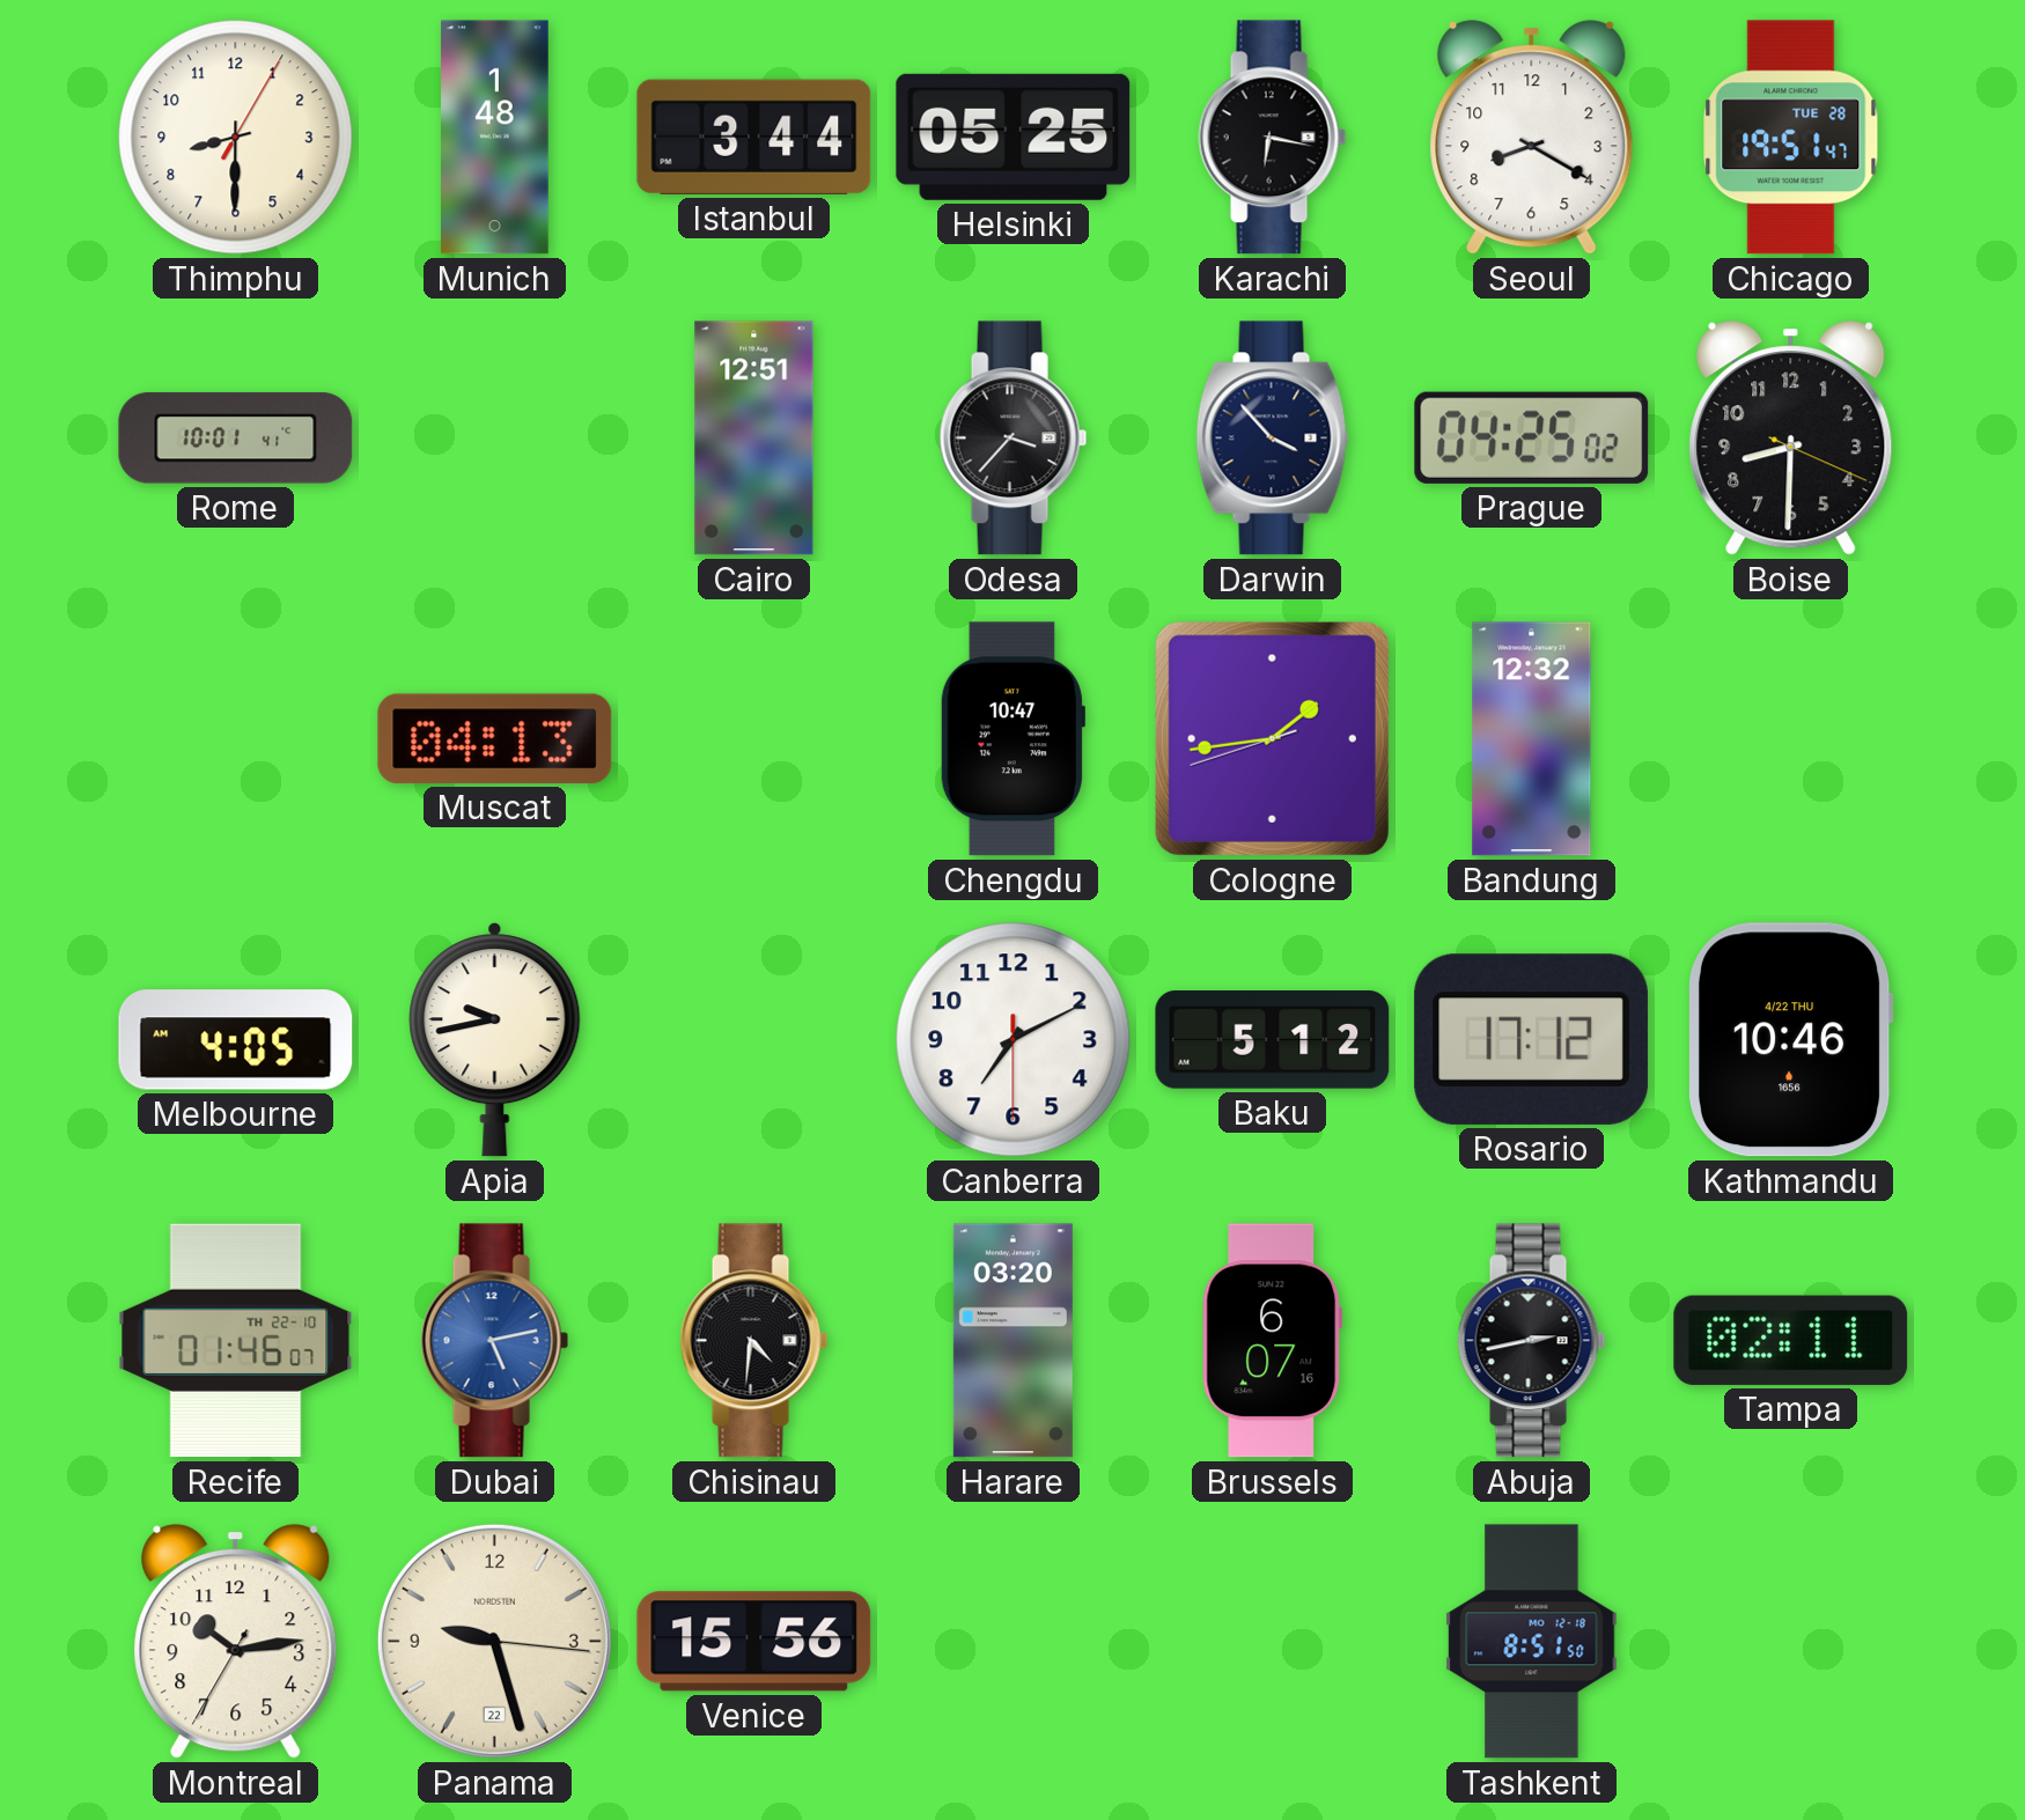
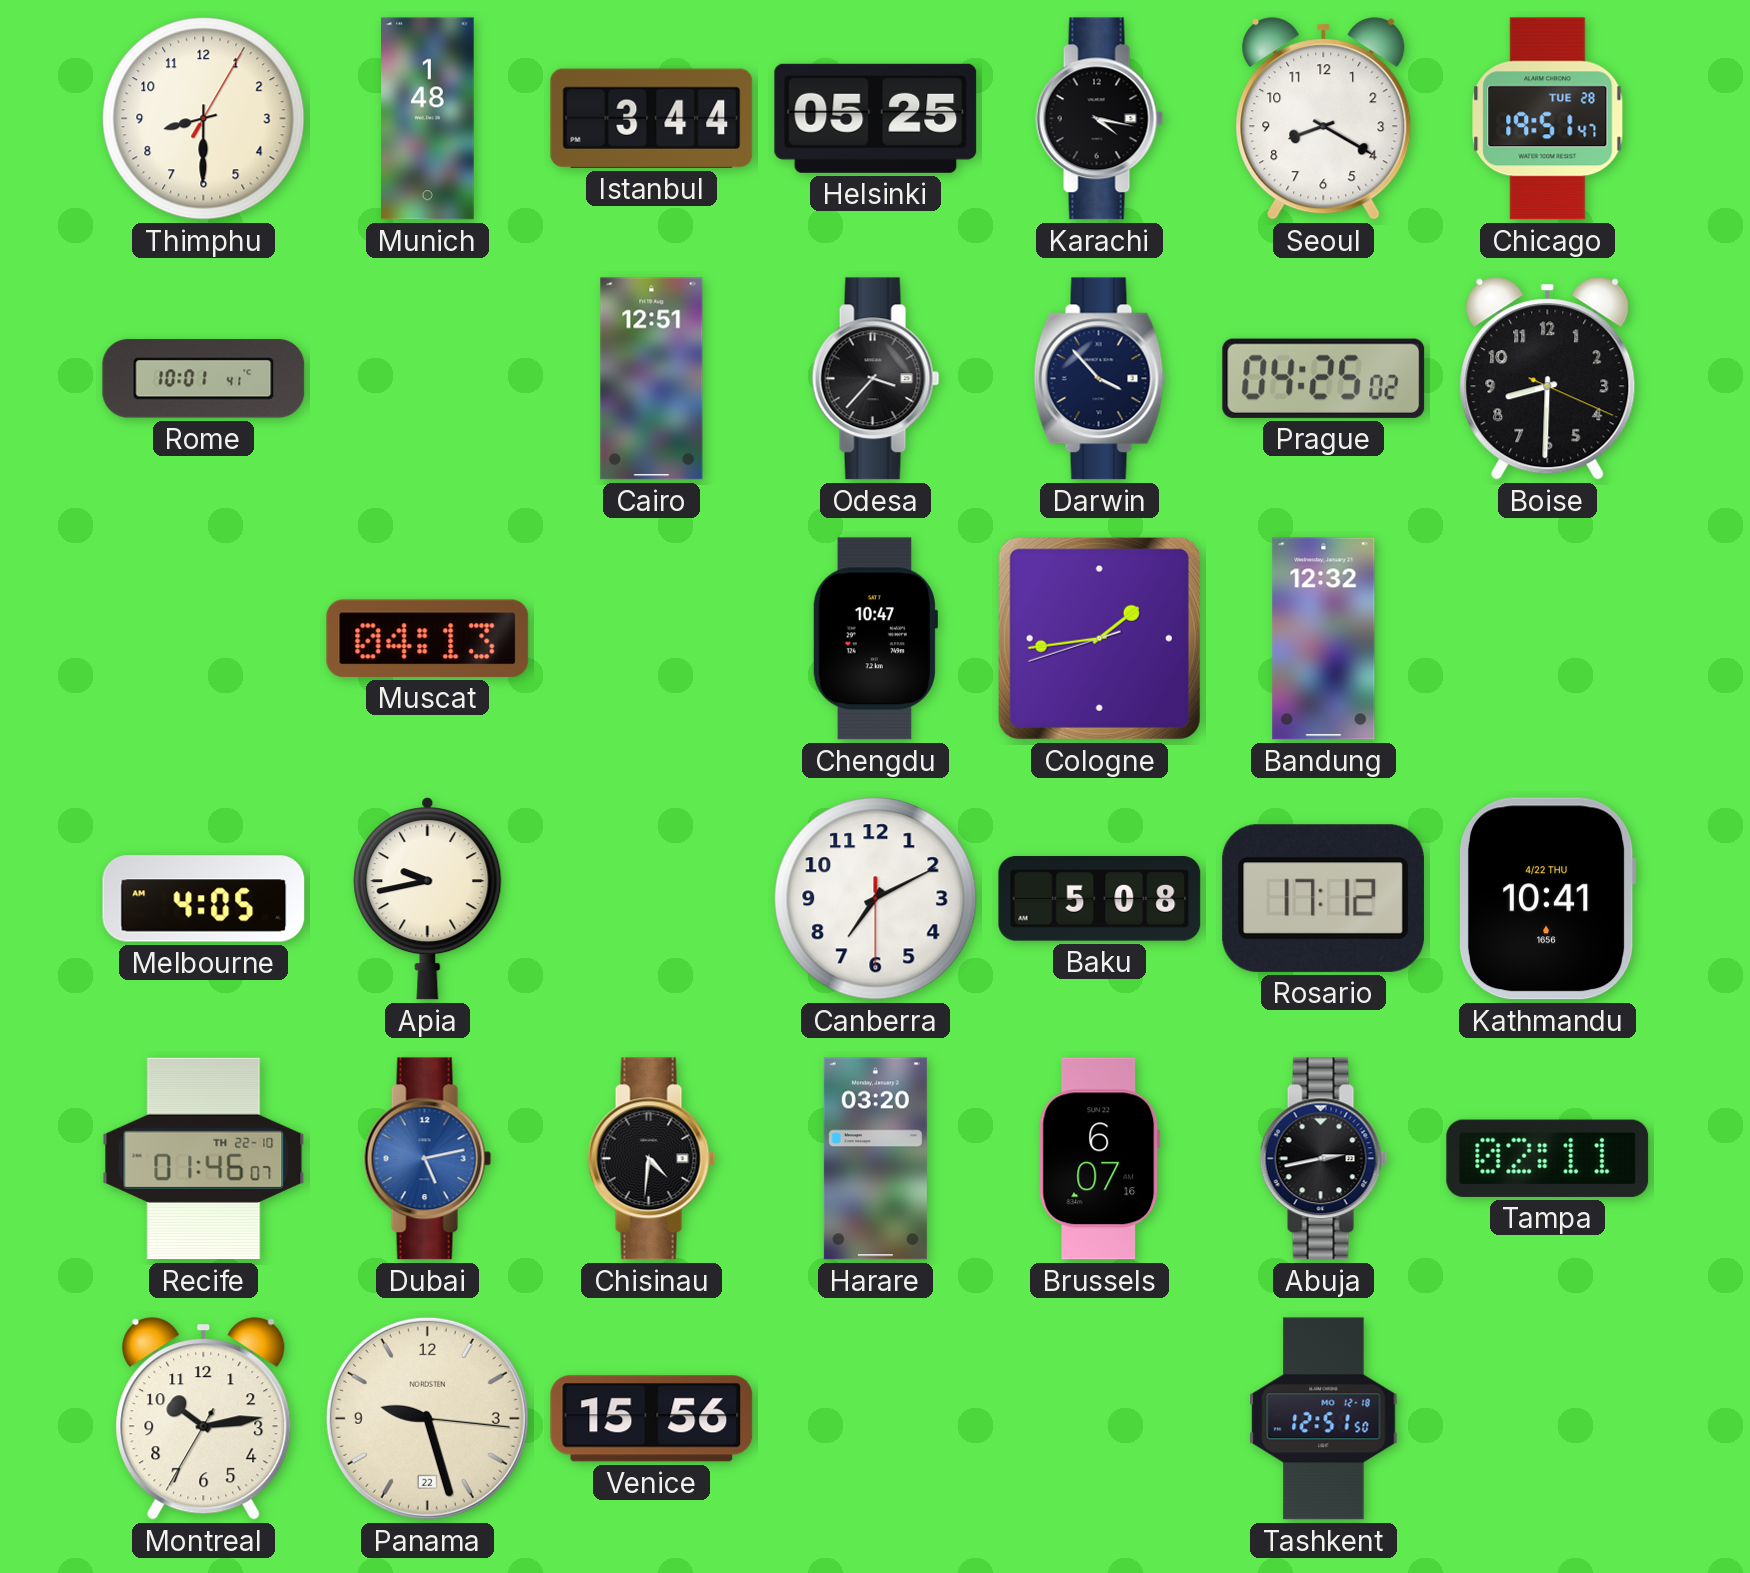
Karachi: 6:17 -> 4:17
Baku: 5:12 -> 5:08
Kathmandu: 10:46 -> 10:41
Tashkent: 8:51 -> 12:51
